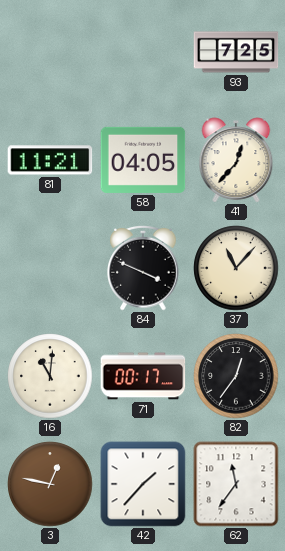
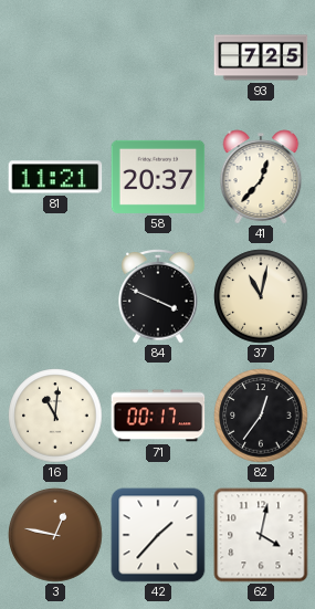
58: 04:05 -> 20:37
37: 11:07 -> 11:02
62: 11:36 -> 4:02
